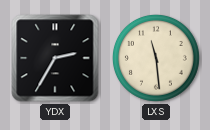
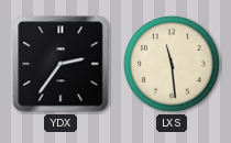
YDX: 2:35 -> 2:36
